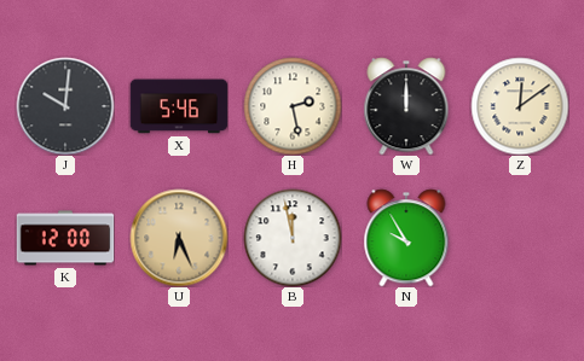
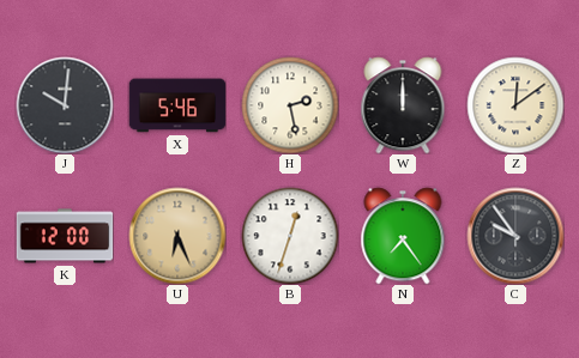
B: 11:58 -> 12:33
N: 9:55 -> 7:24
C: none -> 9:54
